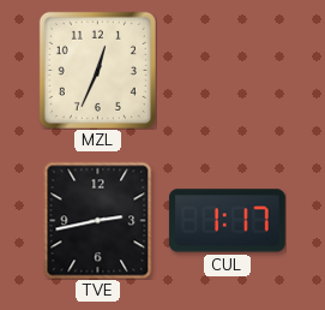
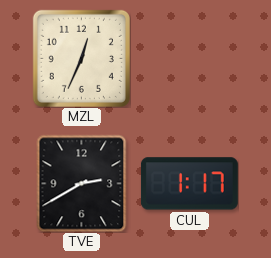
TVE: 2:43 -> 2:40
